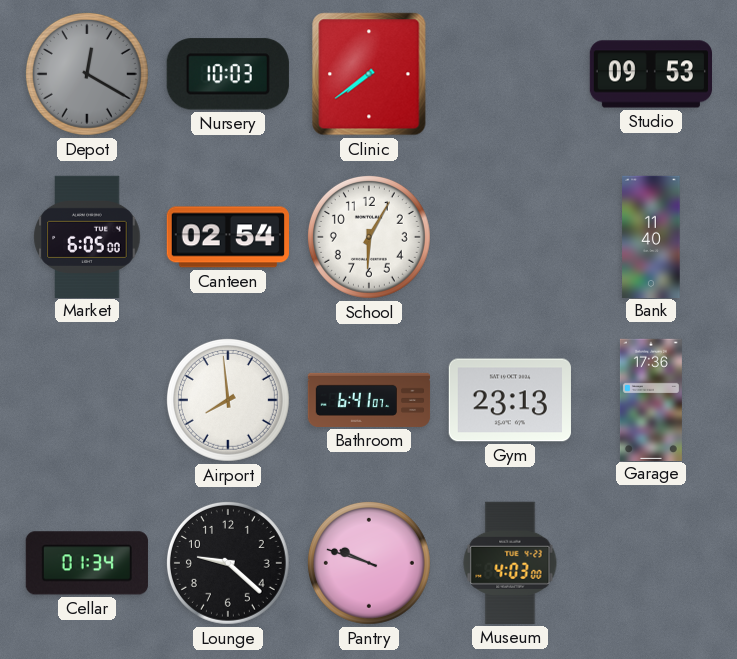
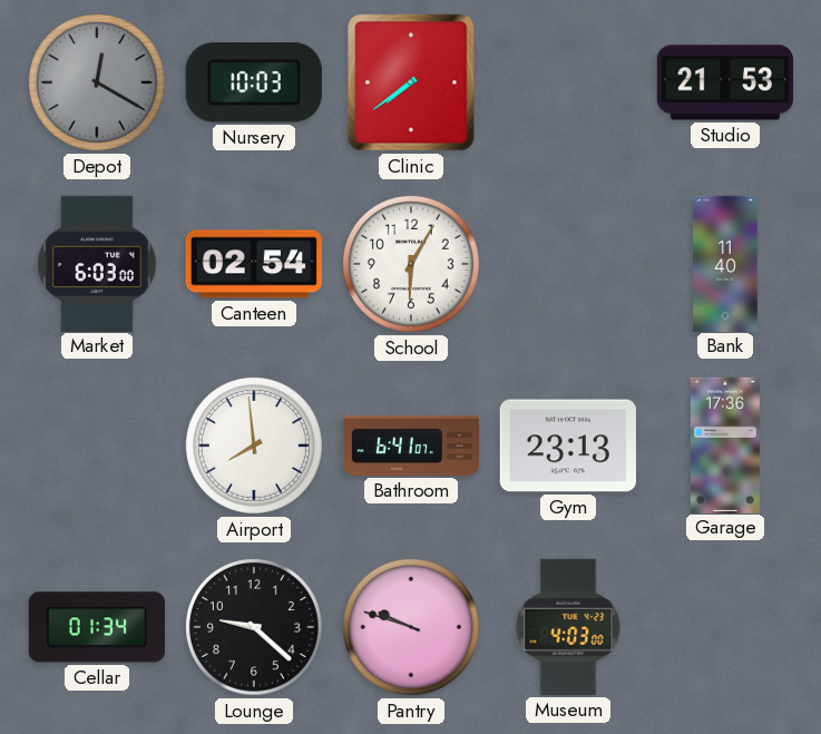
Studio: 09:53 -> 21:53
Market: 6:05 -> 6:03
